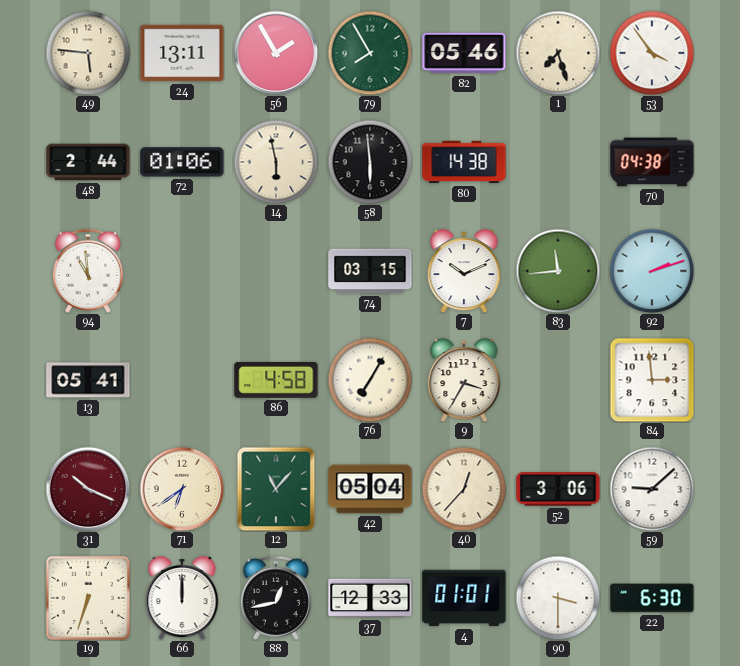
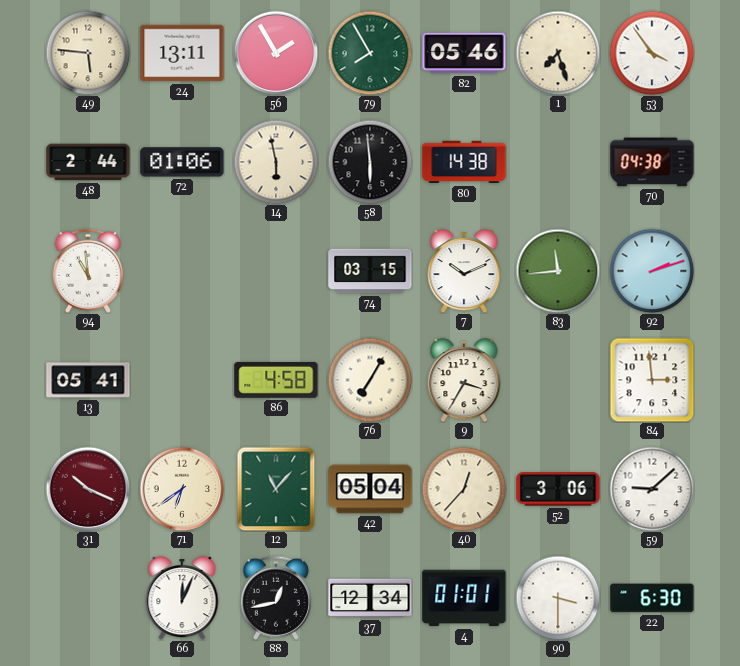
19: 6:33 -> none
66: 12:00 -> 12:04
37: 12:33 -> 12:34
